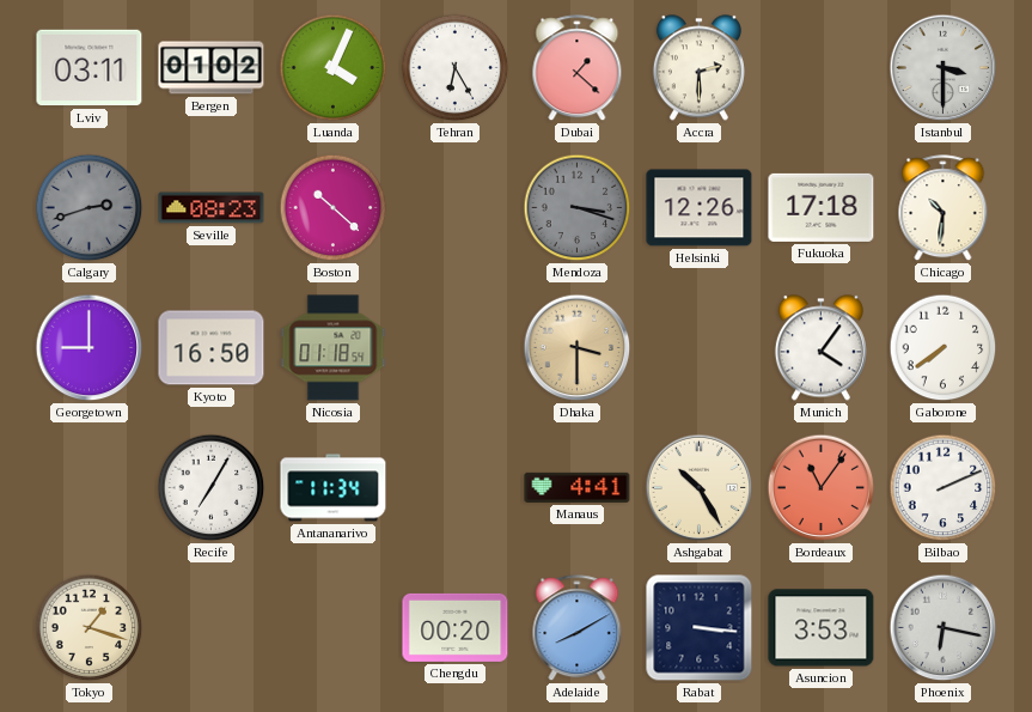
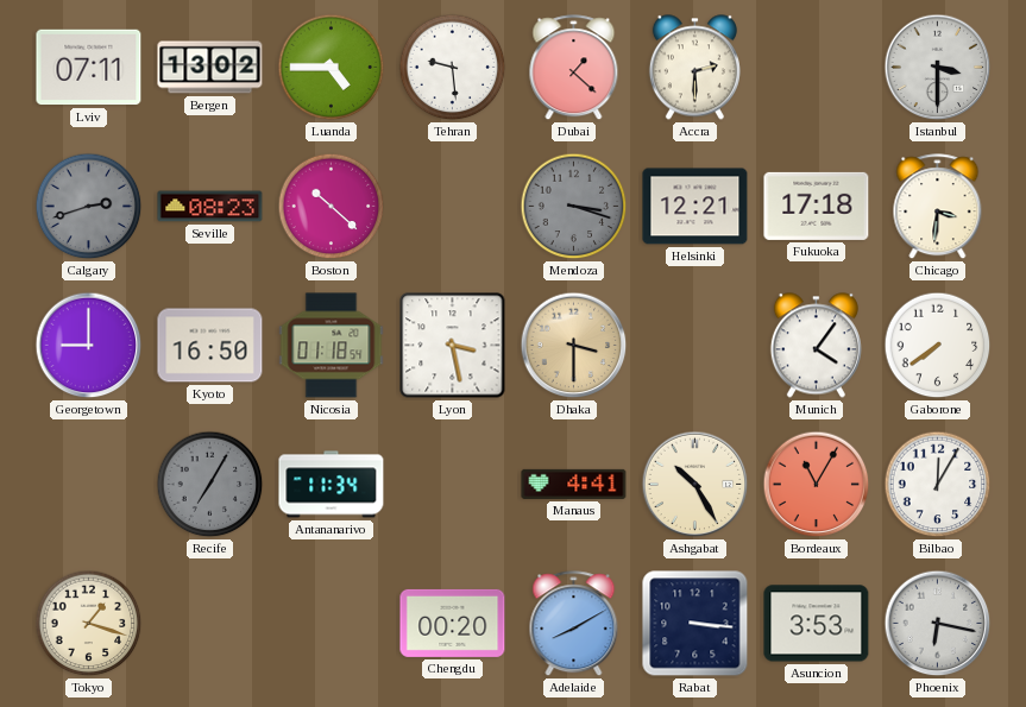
Lviv: 03:11 -> 07:11
Bergen: 01:02 -> 13:02
Luanda: 4:04 -> 4:45
Tehran: 6:25 -> 9:29
Helsinki: 12:26 -> 12:21
Chicago: 10:31 -> 3:31
Lyon: none -> 3:28
Recife dial: white -> grey
Bordeaux: 11:06 -> 11:05
Bilbao: 2:11 -> 12:05
